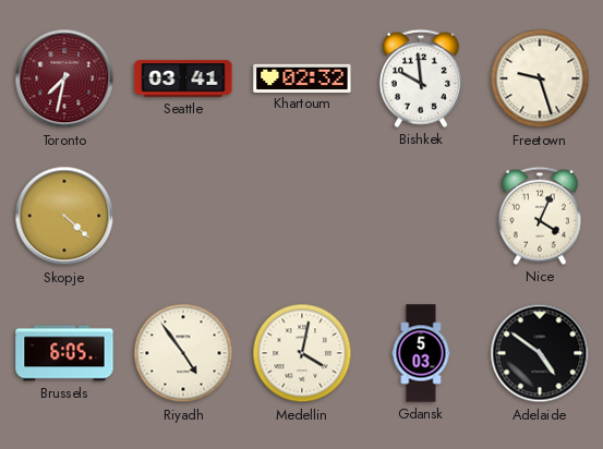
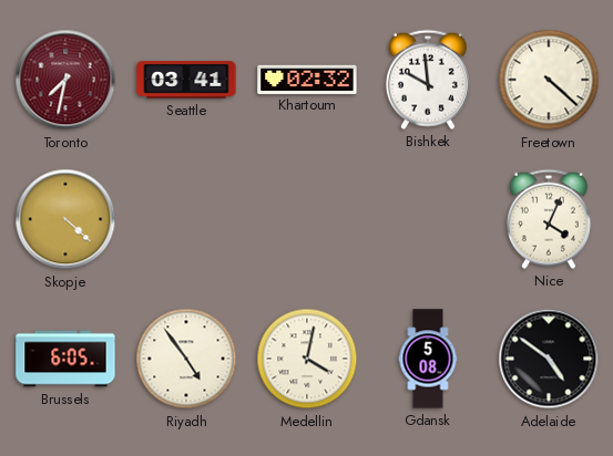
Freetown: 9:27 -> 4:22
Gdansk: 5:03 -> 5:08
